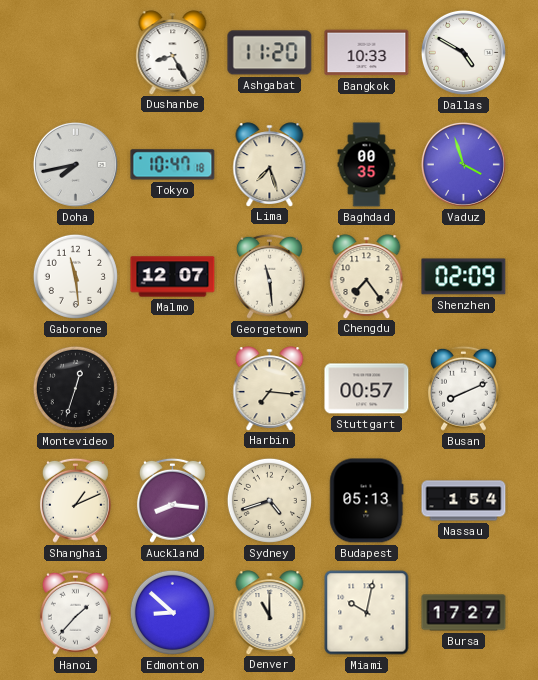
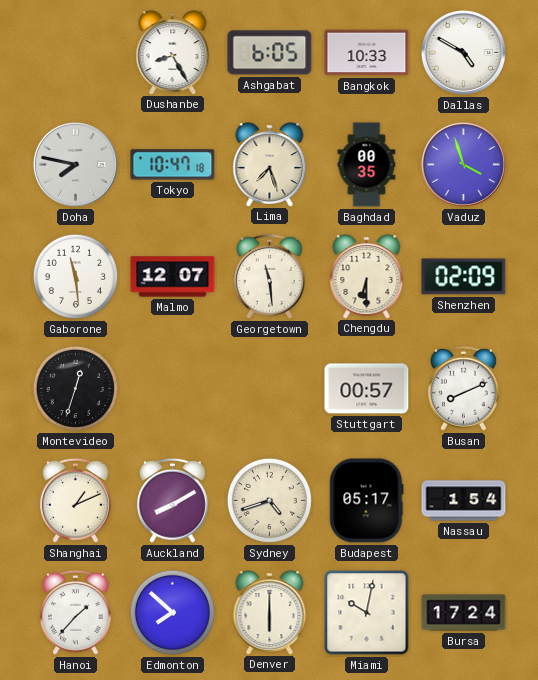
Ashgabat: 11:20 -> 6:05
Doha: 7:43 -> 7:47
Chengdu: 7:24 -> 6:30
Harbin: 7:16 -> none
Auckland: 8:16 -> 8:10
Budapest: 05:13 -> 05:17
Edmonton: 8:52 -> 7:52
Denver: 11:00 -> 6:00
Bursa: 17:27 -> 17:24
